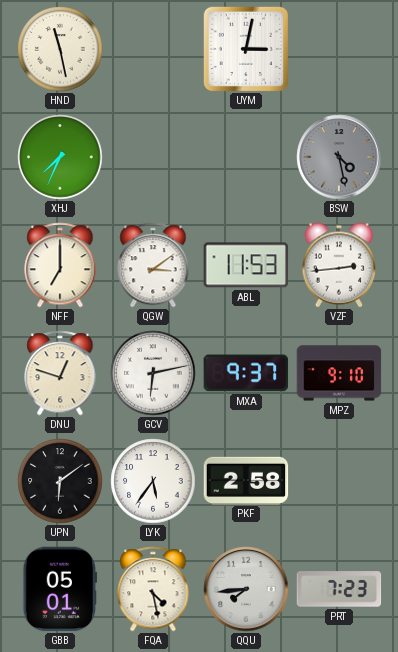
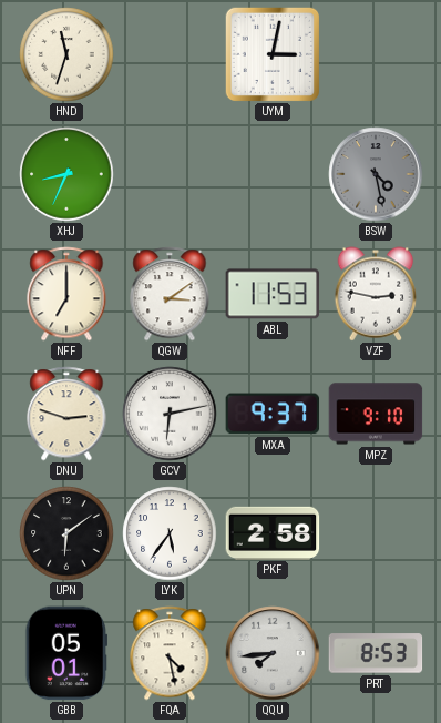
HND: 11:28 -> 11:33
XHJ: 7:34 -> 8:34
VZF: 2:44 -> 2:47
DNU: 12:48 -> 2:48
PRT: 7:23 -> 8:53
